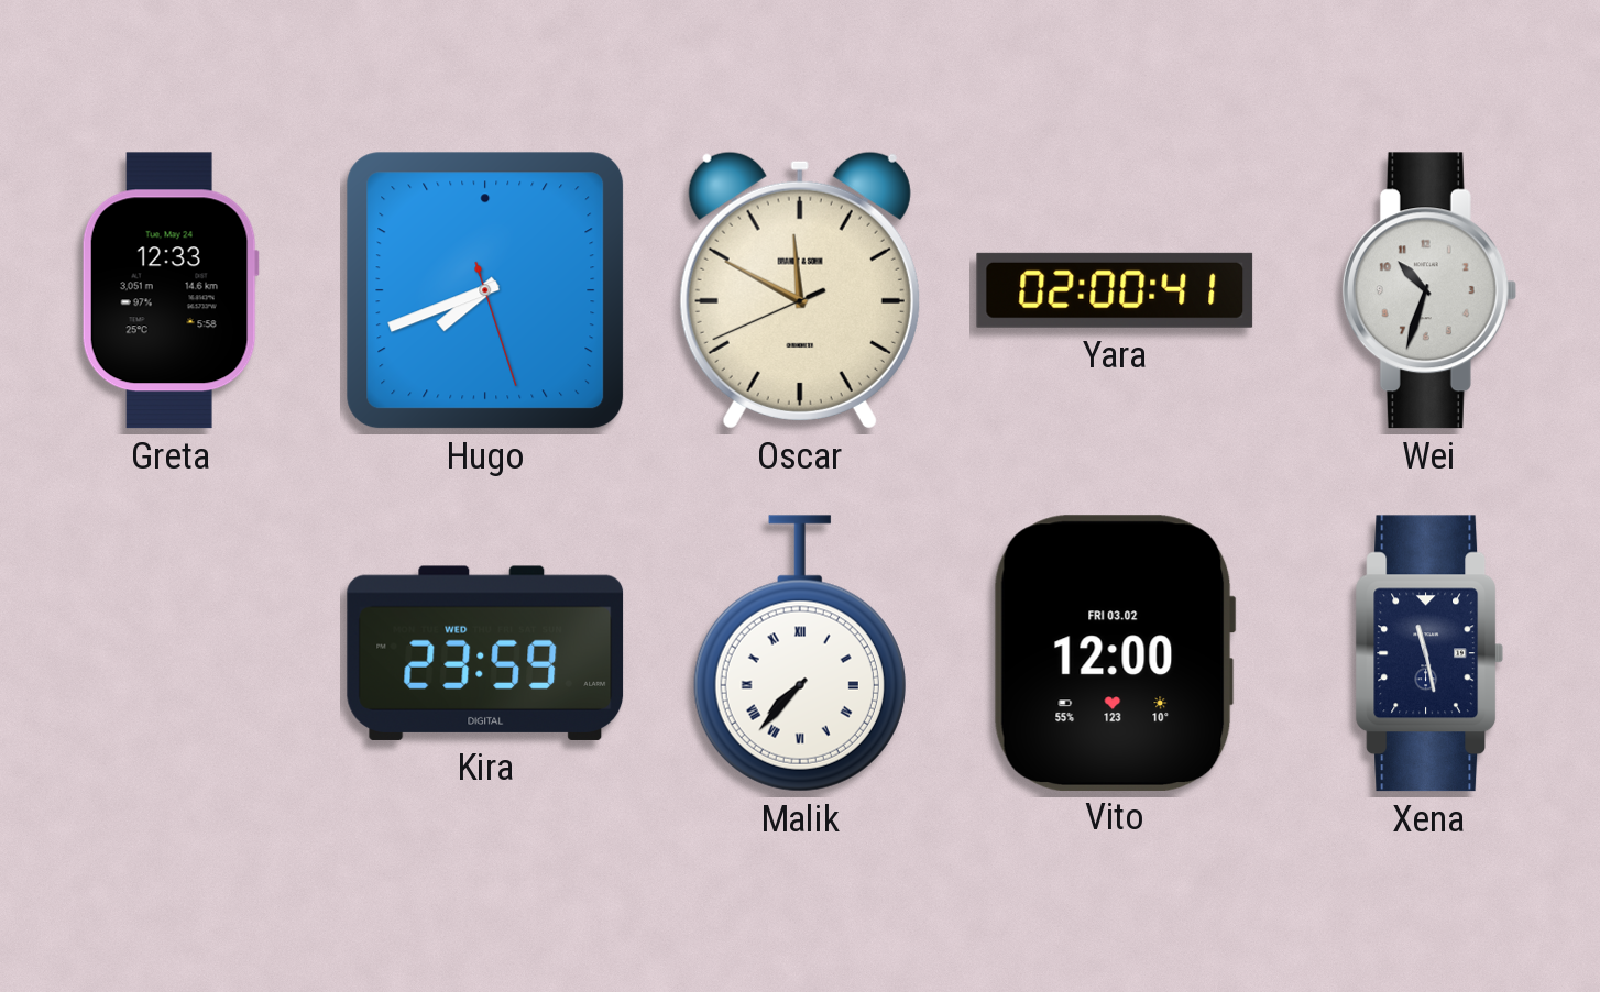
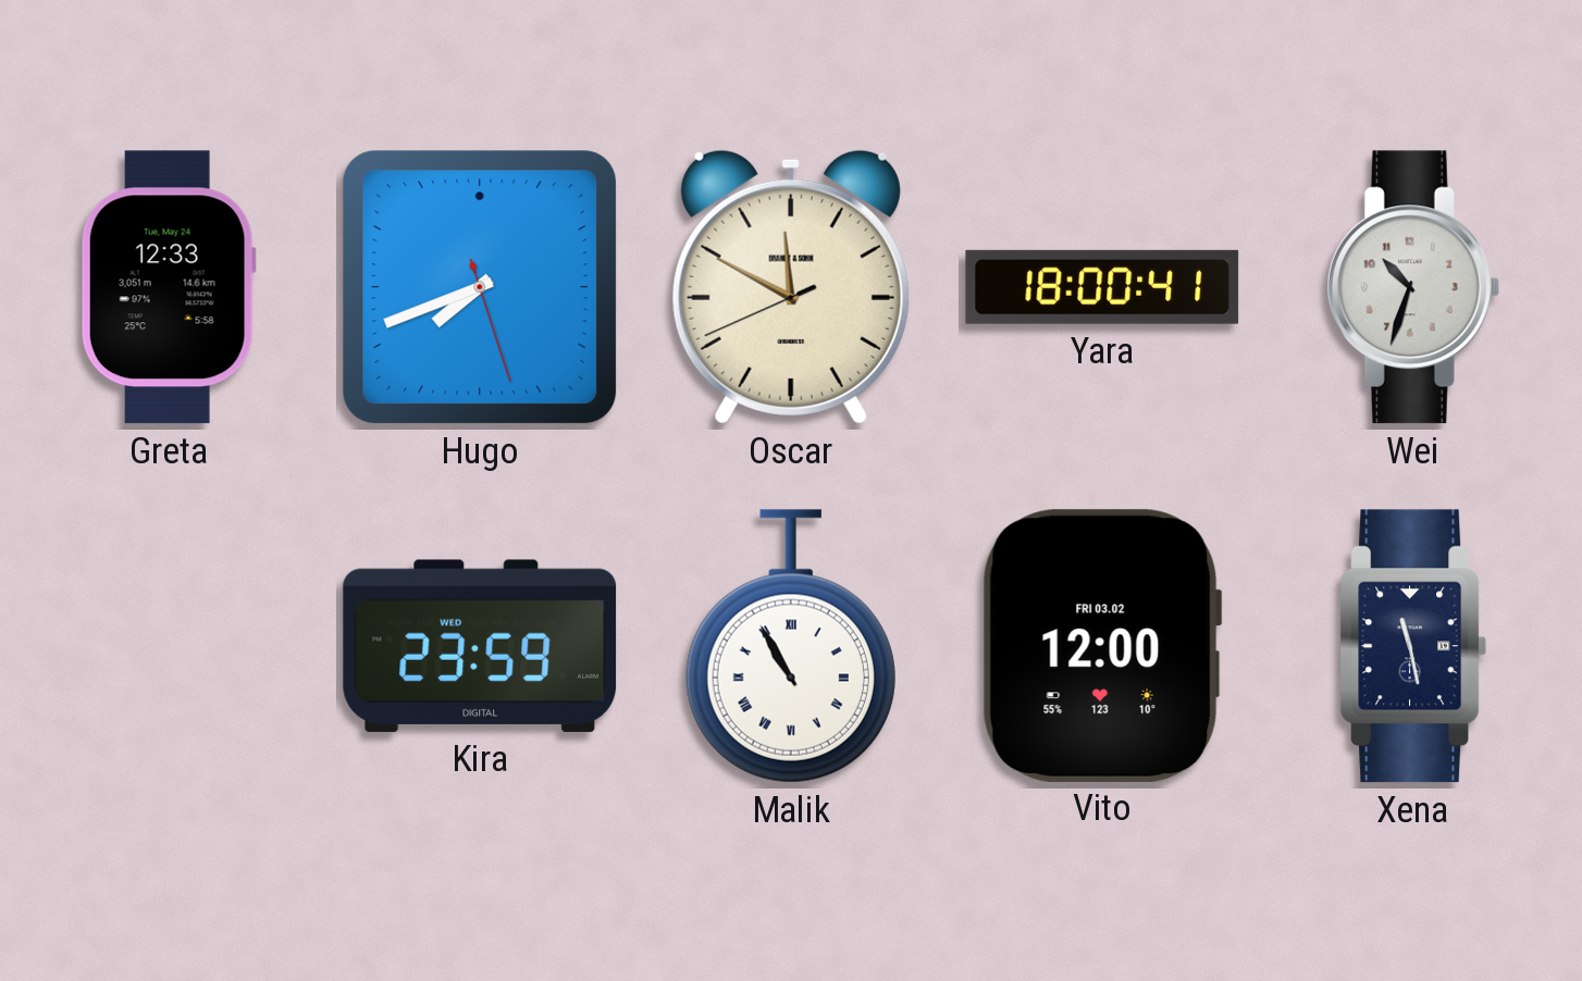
Yara: 02:00 -> 18:00
Malik: 7:37 -> 10:55
